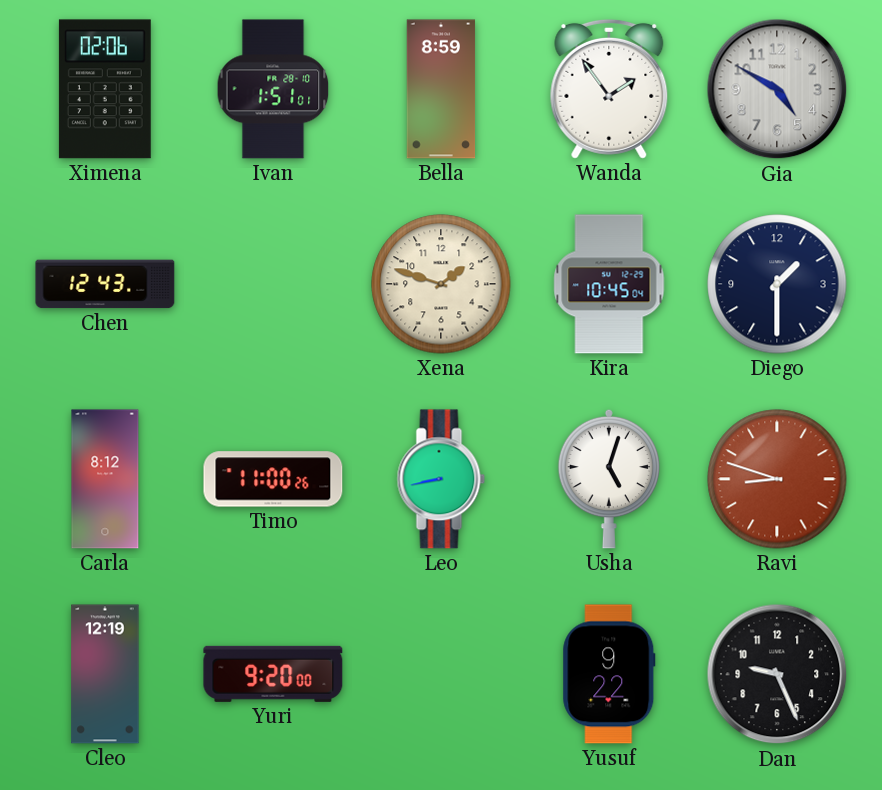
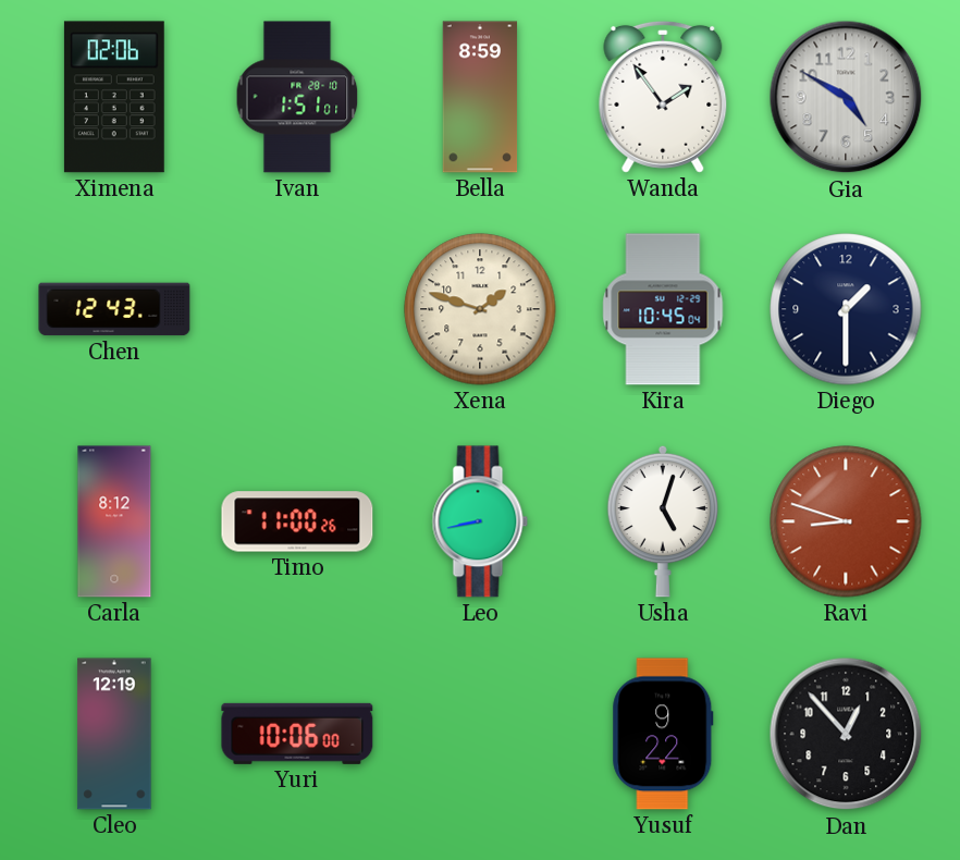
Yuri: 9:20 -> 10:06
Dan: 9:26 -> 12:53
